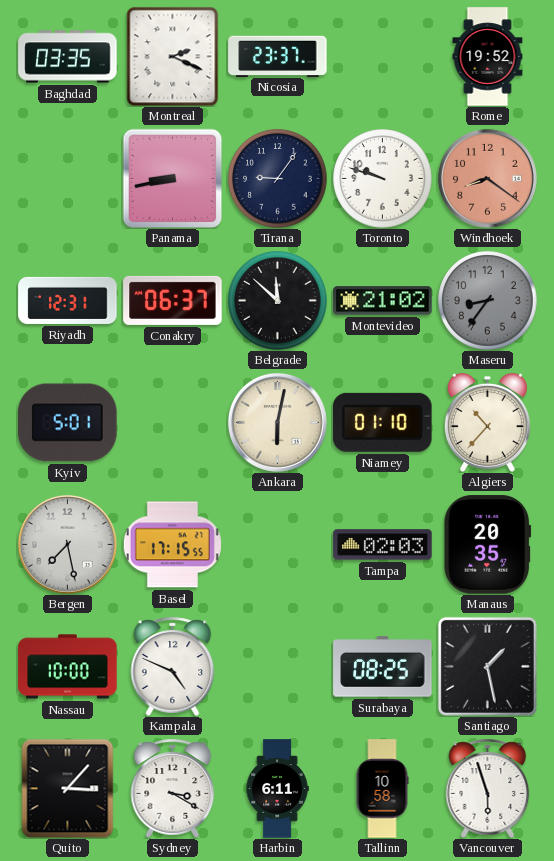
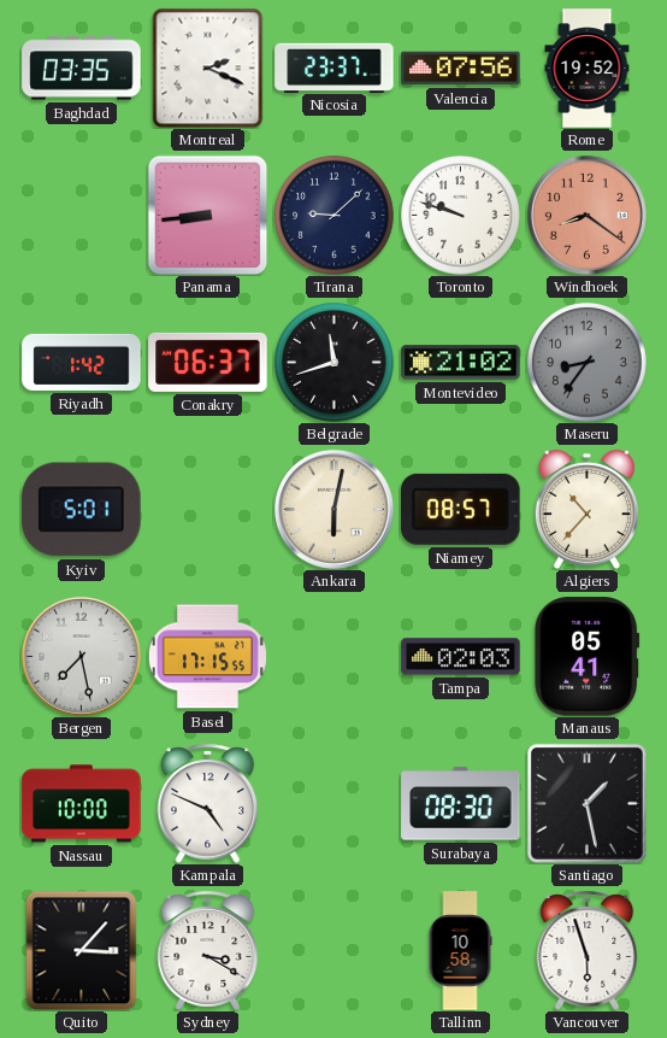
Valencia: none -> 07:56
Panama: 8:43 -> 8:44
Tirana: 9:06 -> 9:08
Riyadh: 12:31 -> 1:42
Belgrade: 11:52 -> 11:42
Niamey: 01:10 -> 08:57
Manaus: 20:35 -> 05:41
Surabaya: 08:25 -> 08:30
Harbin: 6:11 -> none
